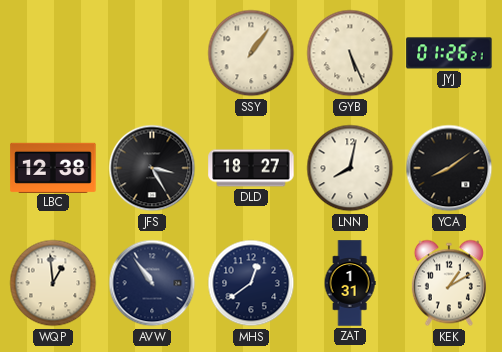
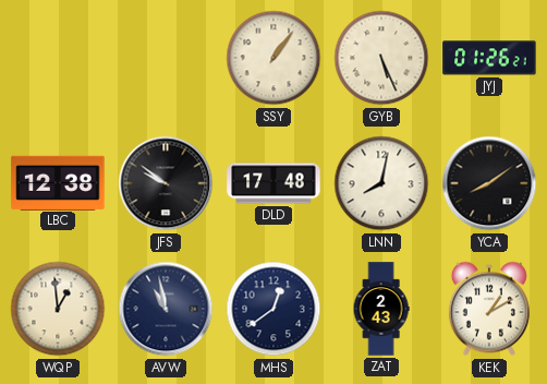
JFS: 3:25 -> 9:51
DLD: 18:27 -> 17:48
AVW: 10:54 -> 10:58
ZAT: 1:31 -> 2:43
